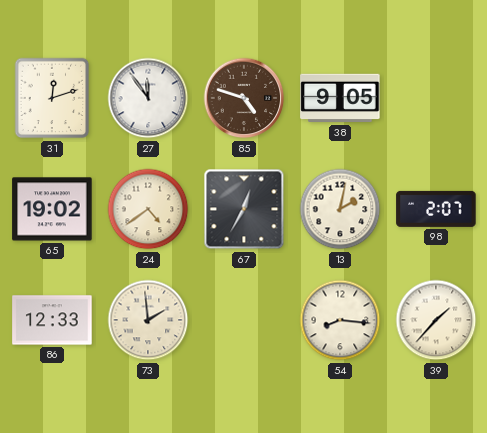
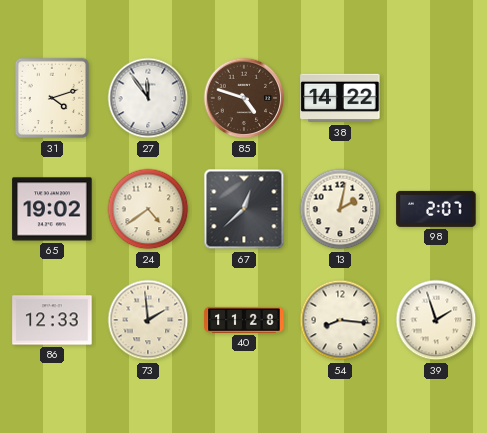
31: 12:12 -> 4:12
38: 9:05 -> 14:22
67: 12:35 -> 12:38
40: none -> 11:28
39: 1:37 -> 1:57
